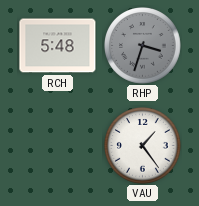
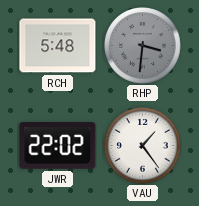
RHP: 3:33 -> 3:31
JWR: none -> 22:02
